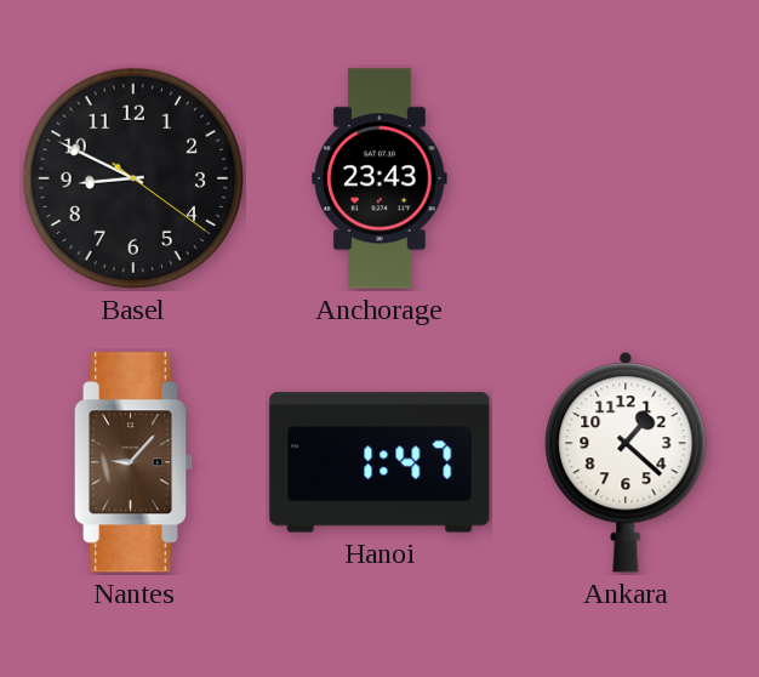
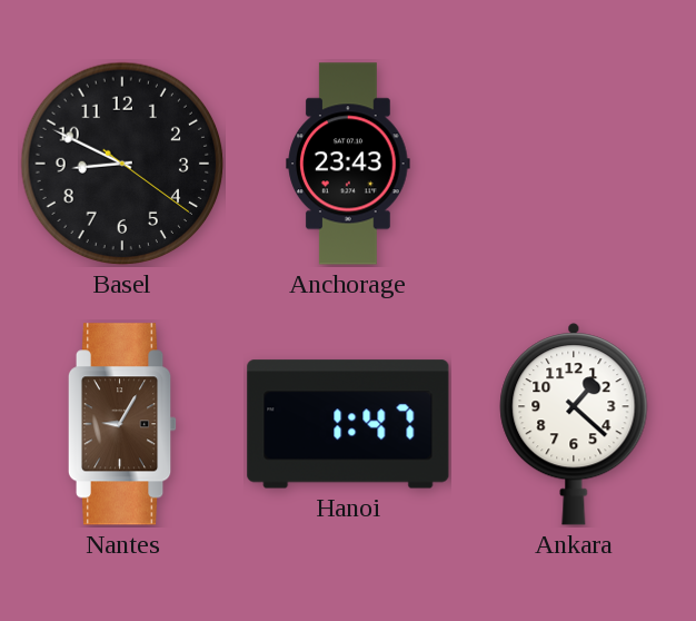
Nantes: 9:07 -> 9:05
